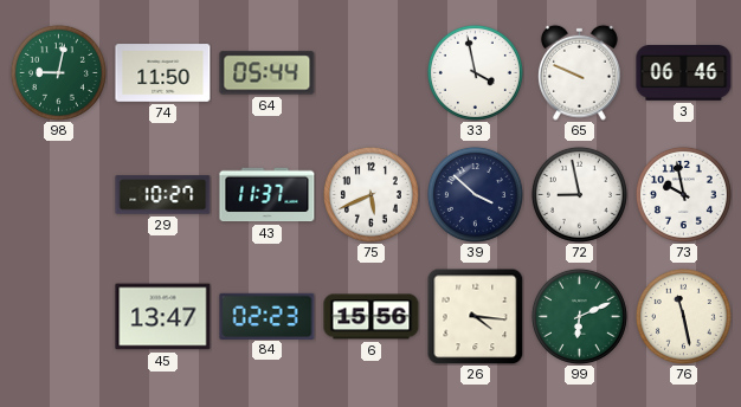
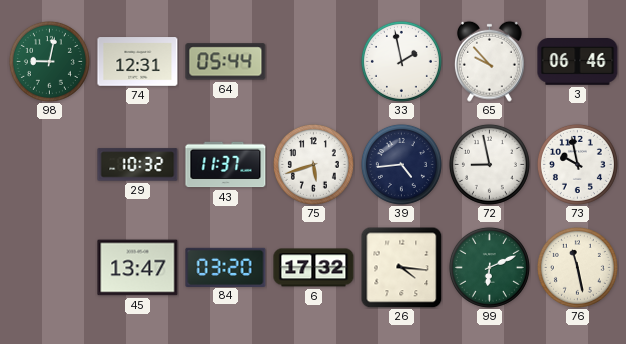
74: 11:50 -> 12:31
33: 3:58 -> 1:58
65: 9:49 -> 9:53
29: 10:27 -> 10:32
75: 5:41 -> 5:42
39: 3:52 -> 4:44
84: 02:23 -> 03:20
6: 15:56 -> 17:32
